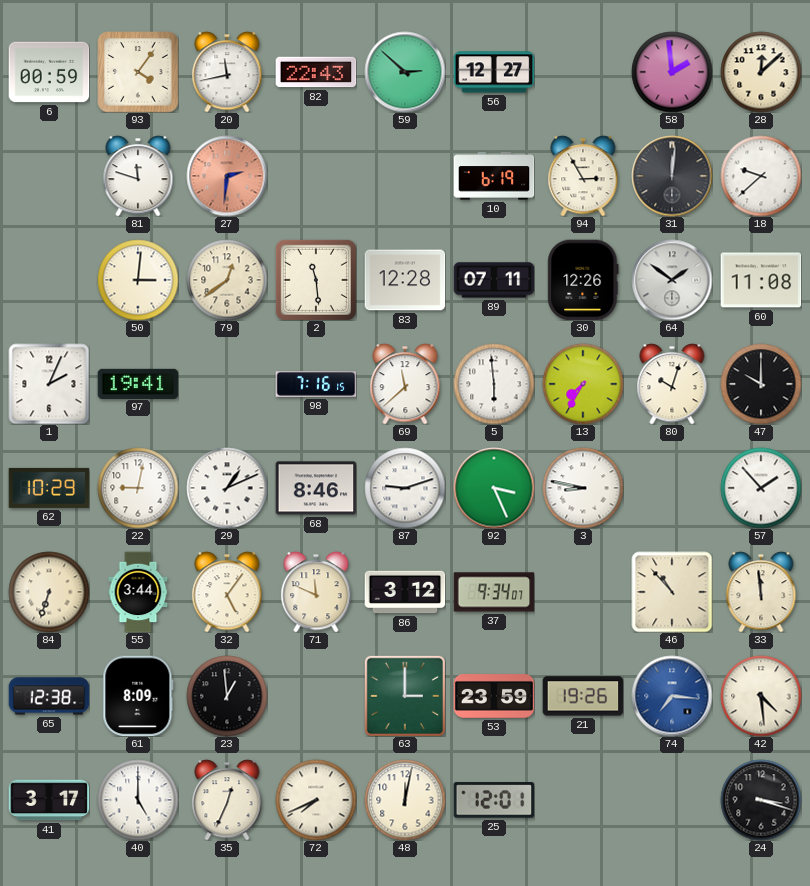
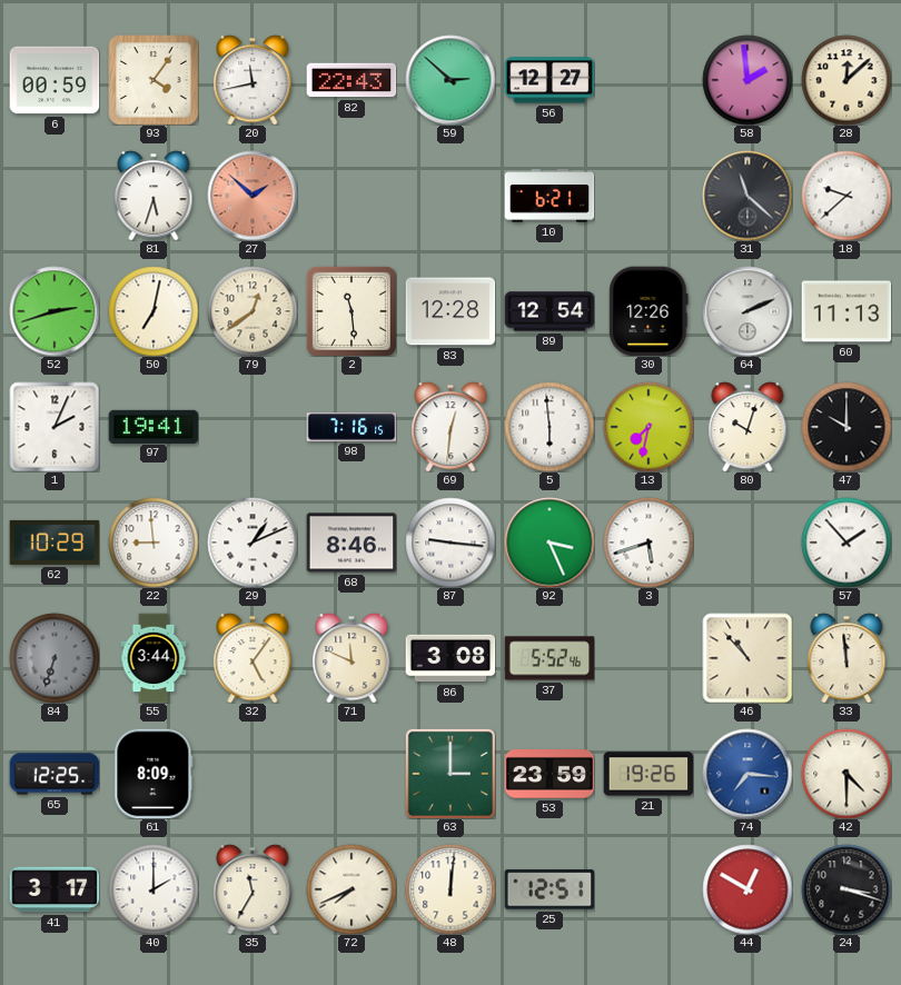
81: 11:48 -> 5:33
27: 2:31 -> 1:52
10: 6:19 -> 6:21
94: 2:55 -> none
31: 12:01 -> 11:22
52: none -> 2:42
50: 3:01 -> 7:02
89: 07:11 -> 12:54
64: 1:51 -> 2:11
60: 11:08 -> 11:13
69: 11:38 -> 12:31
13: 7:35 -> 7:32
22: 9:02 -> 8:59
87: 9:12 -> 9:16
3: 8:47 -> 5:42
84 dial: cream -> grey
86: 3:12 -> 3:08
37: 9:34 -> 5:52
65: 12:38 -> 12:25
23: 12:59 -> none
42: 4:29 -> 4:30
40: 5:00 -> 2:00
35: 12:34 -> 11:35
48: 12:02 -> 12:01
25: 12:01 -> 12:51
44: none -> 12:50
